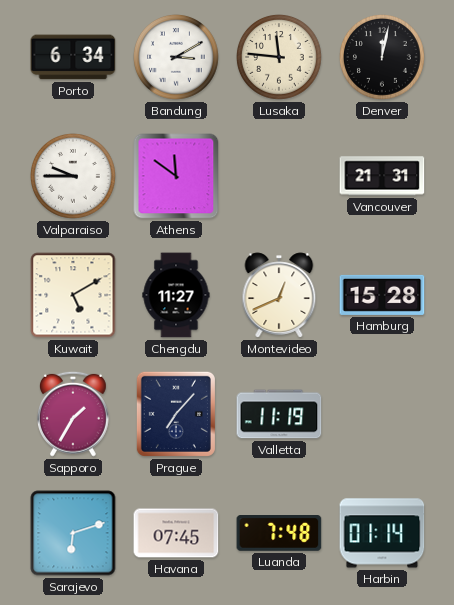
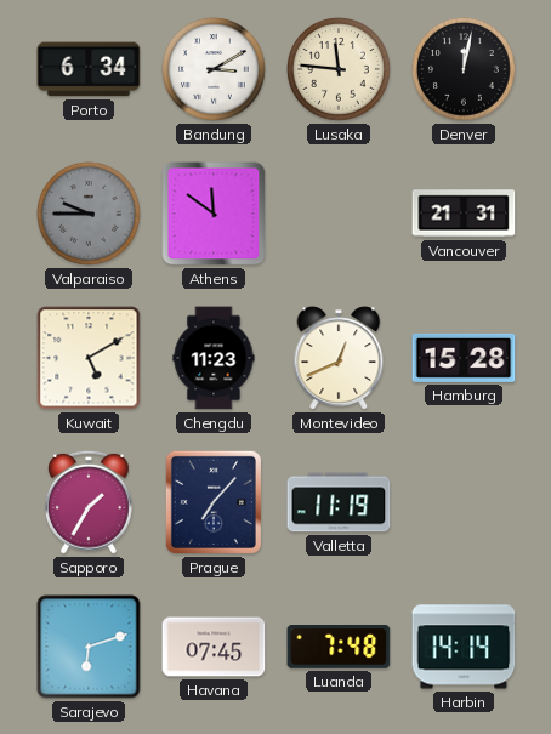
Valparaiso dial: white -> grey
Chengdu: 11:27 -> 11:23
Harbin: 01:14 -> 14:14
